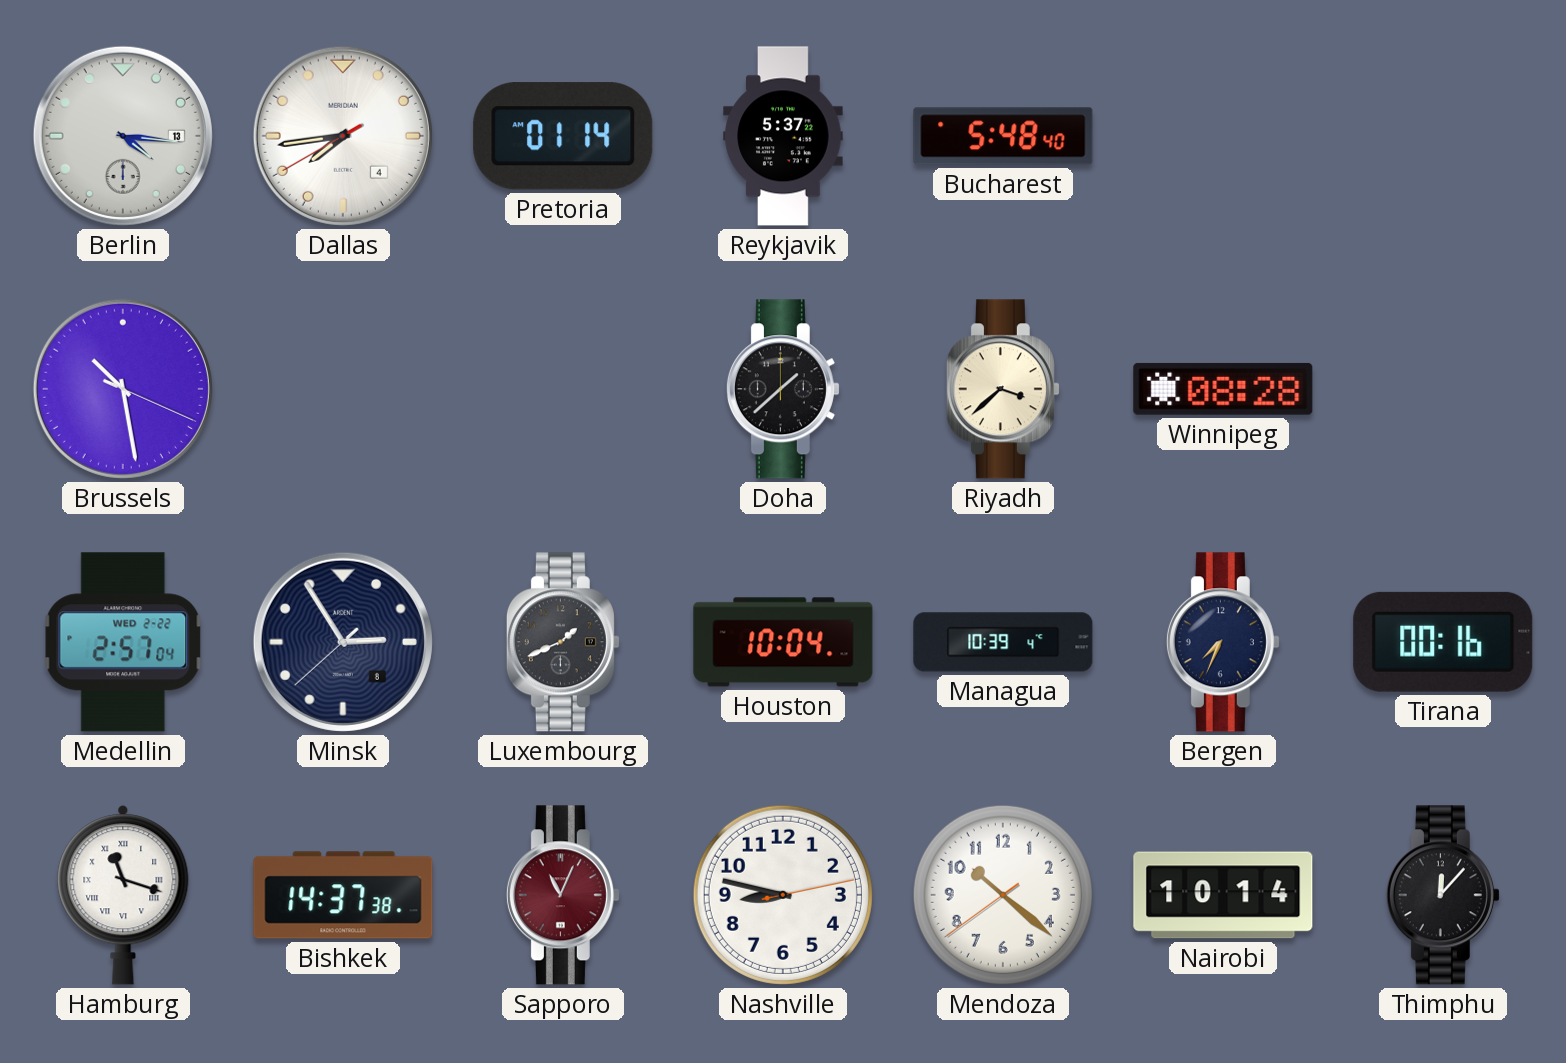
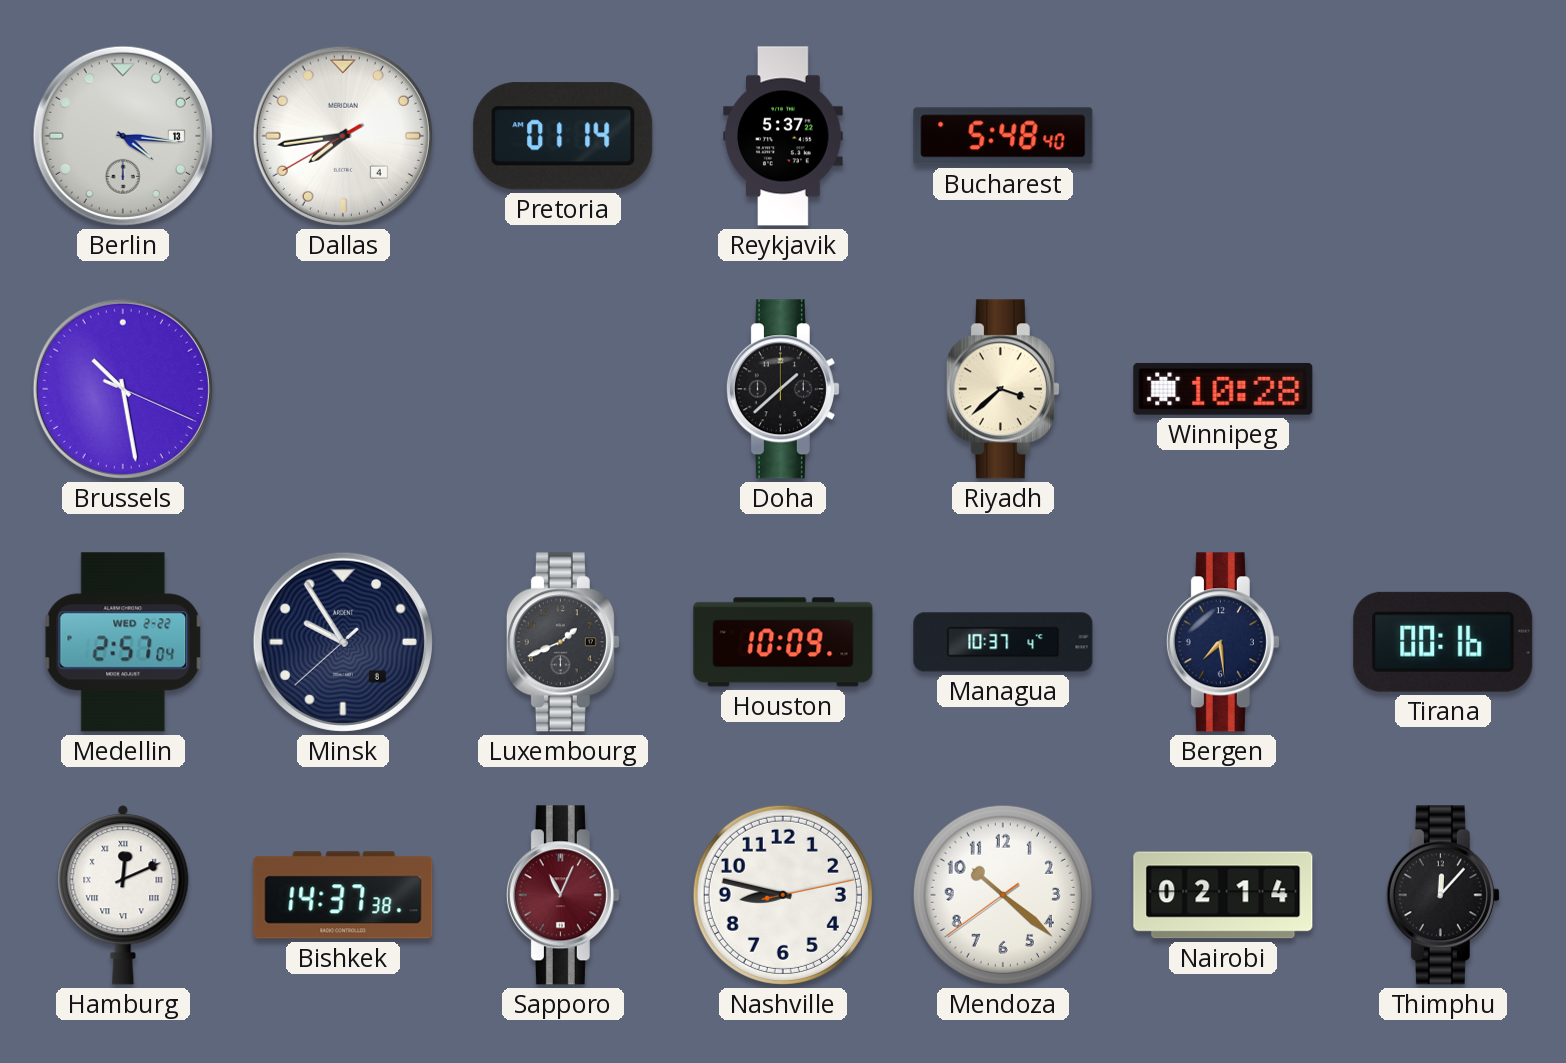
Winnipeg: 08:28 -> 10:28
Minsk: 2:54 -> 9:54
Houston: 10:04 -> 10:09
Managua: 10:39 -> 10:37
Bergen: 7:34 -> 7:29
Hamburg: 11:18 -> 12:11
Nairobi: 10:14 -> 02:14
